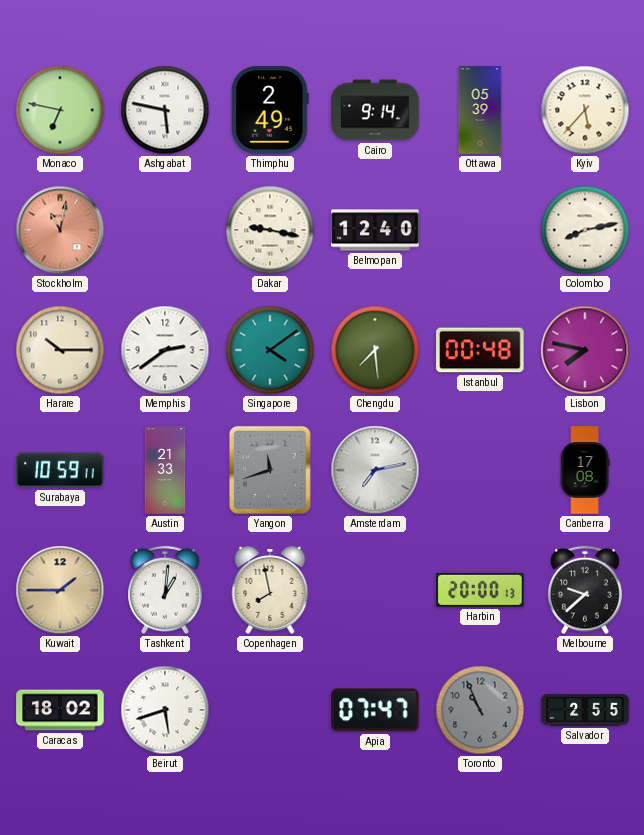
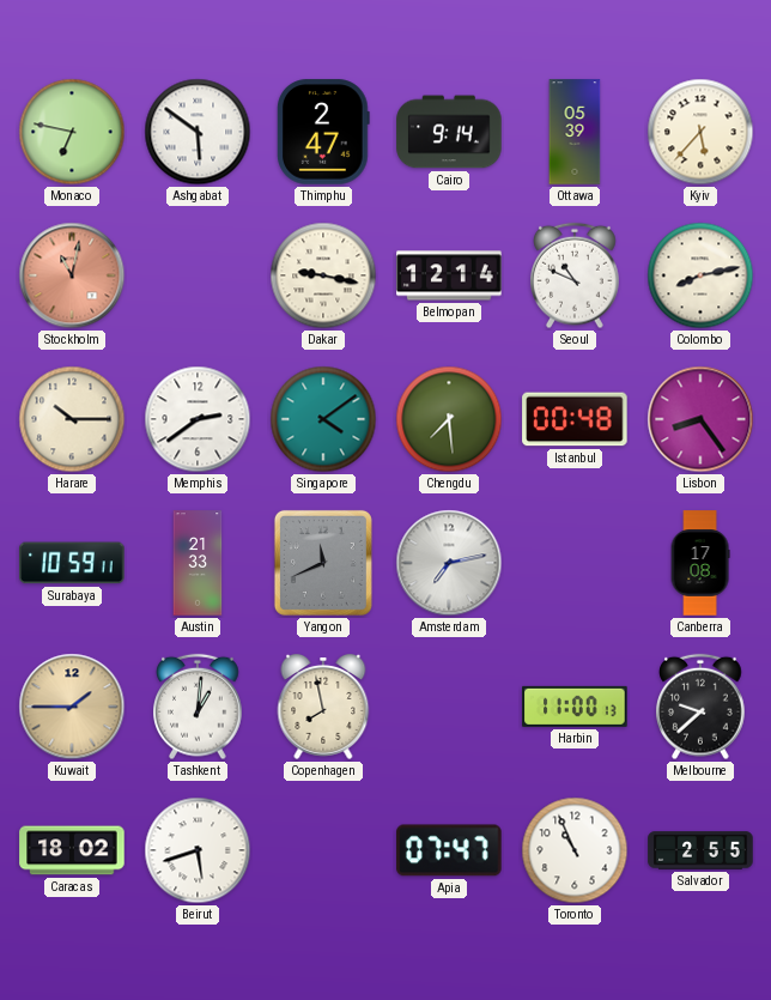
Ashgabat: 5:47 -> 5:51
Thimphu: 2:49 -> 2:47
Belmopan: 12:40 -> 12:14
Seoul: none -> 10:49
Lisbon: 7:47 -> 8:24
Yangon: 11:42 -> 11:41
Harbin: 20:00 -> 11:00
Toronto dial: grey -> white
